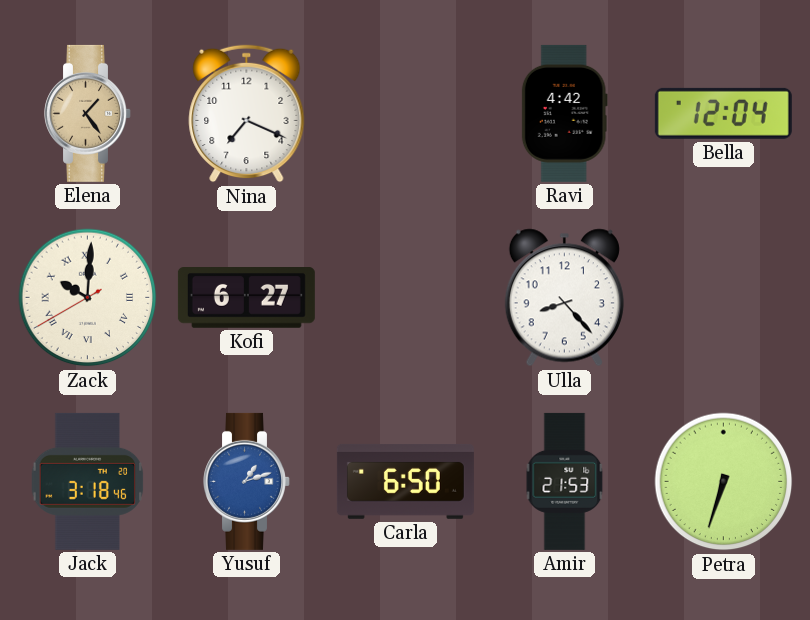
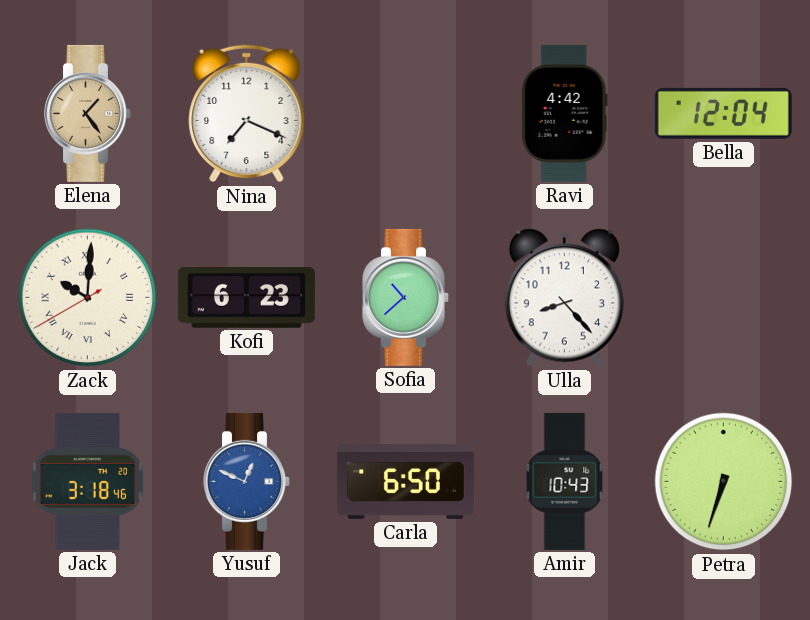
Kofi: 6:27 -> 6:23
Sofia: none -> 10:38
Yusuf: 1:12 -> 12:49
Amir: 21:53 -> 10:43
